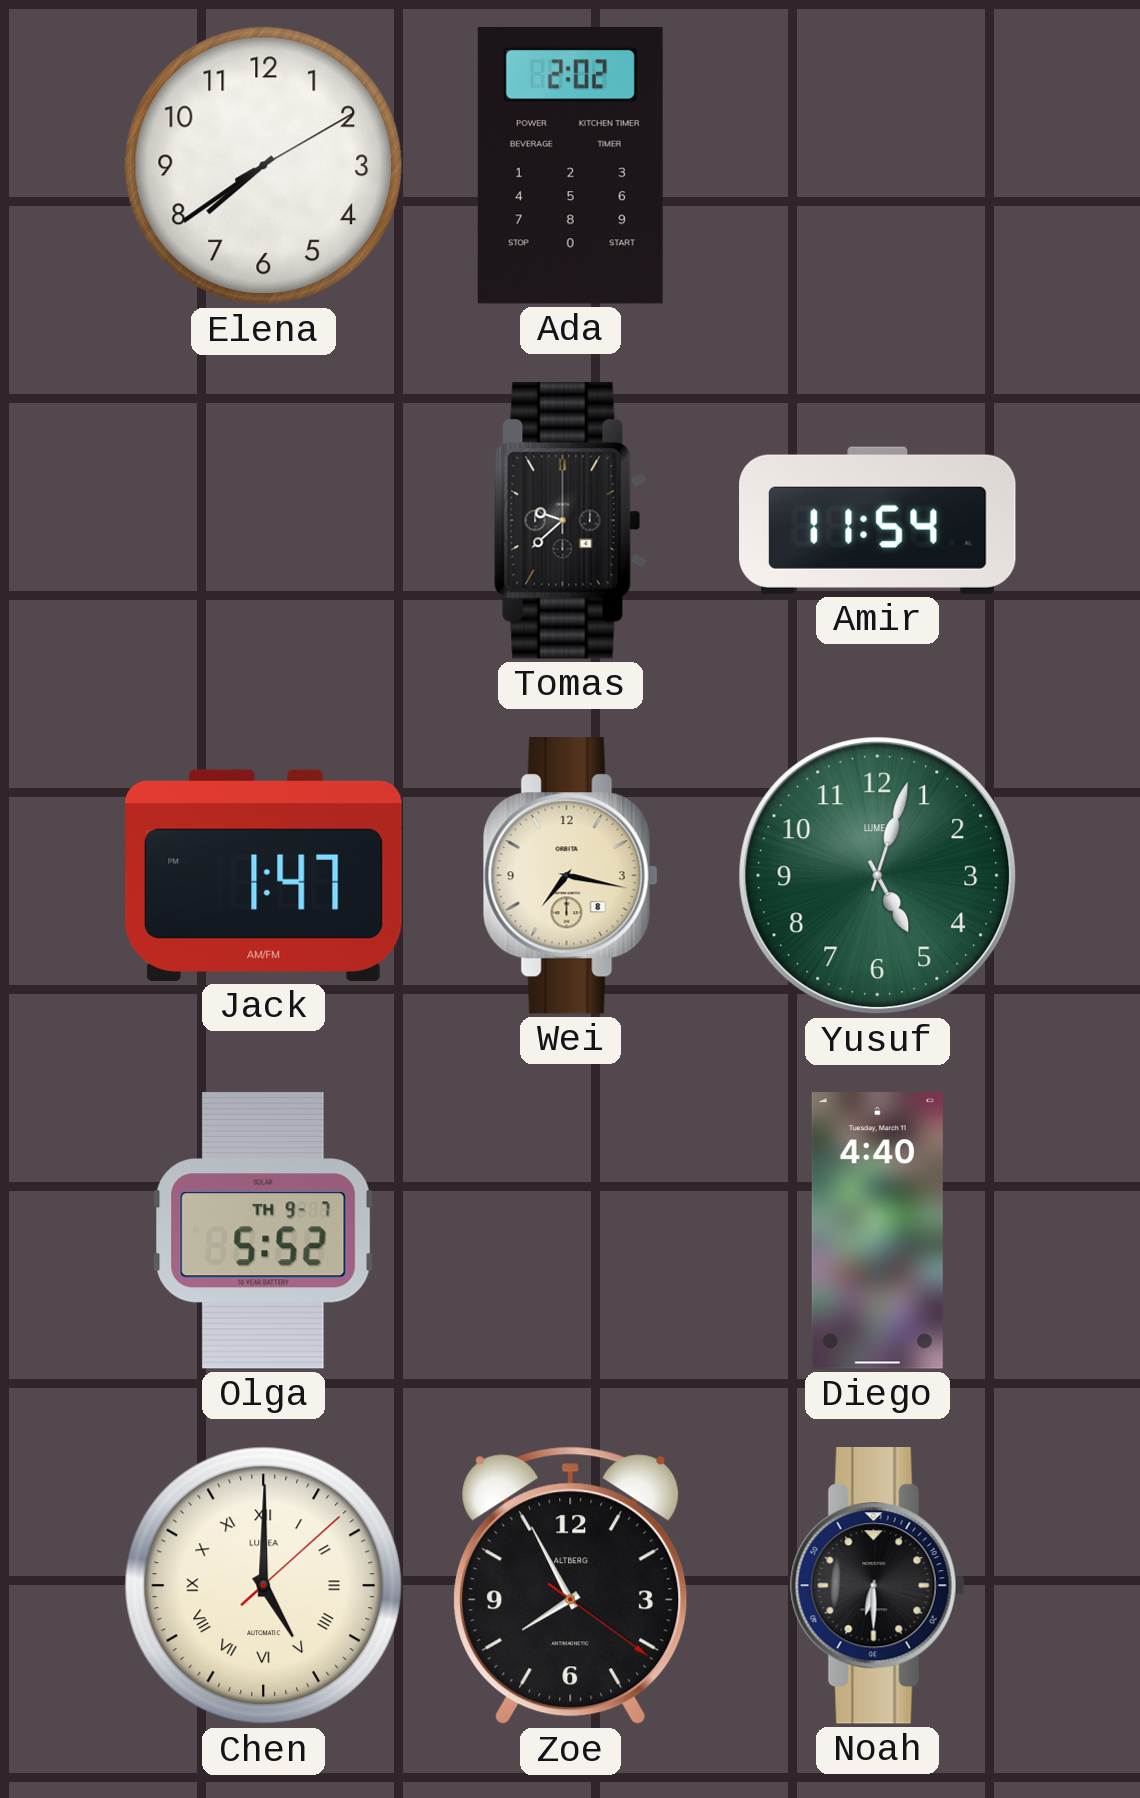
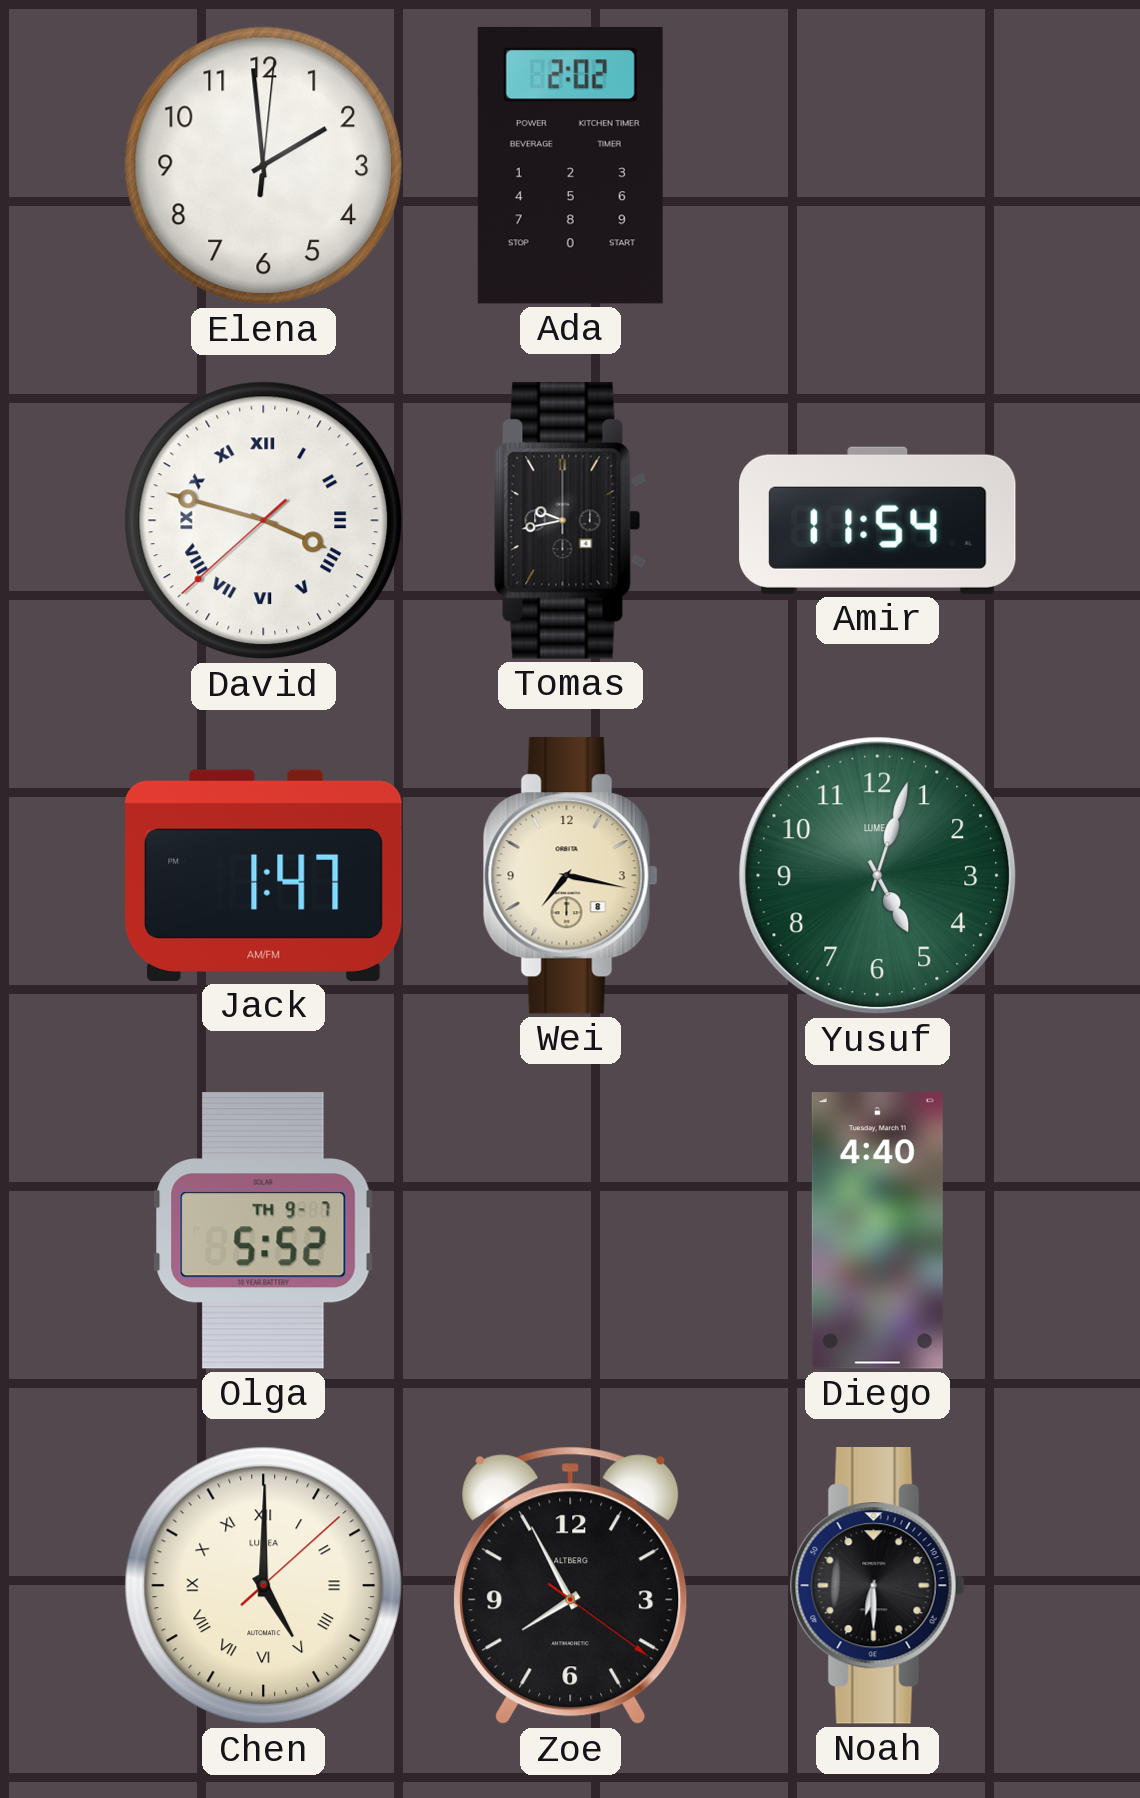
Elena: 7:39 -> 1:59
David: none -> 3:47
Tomas: 9:38 -> 9:43
